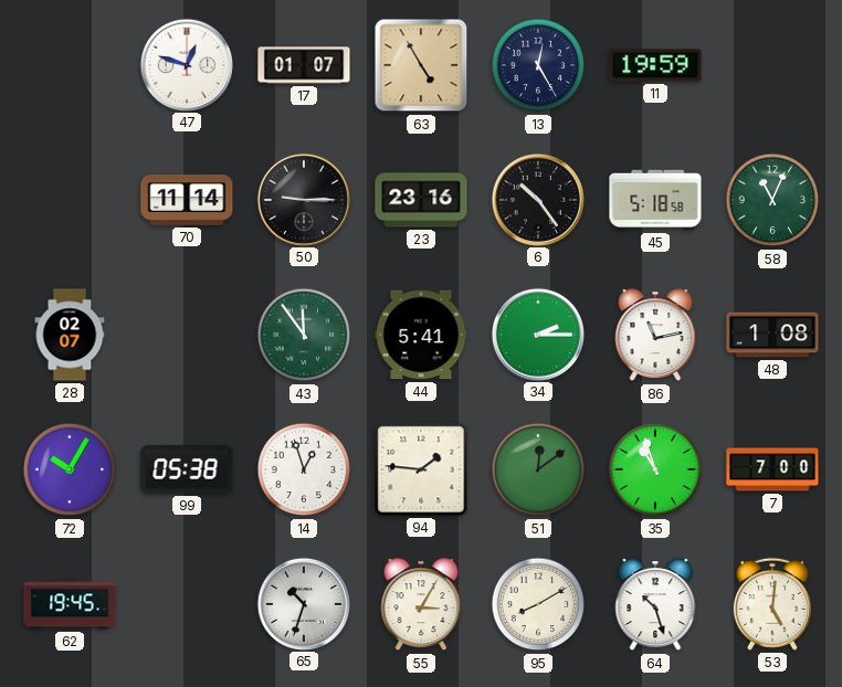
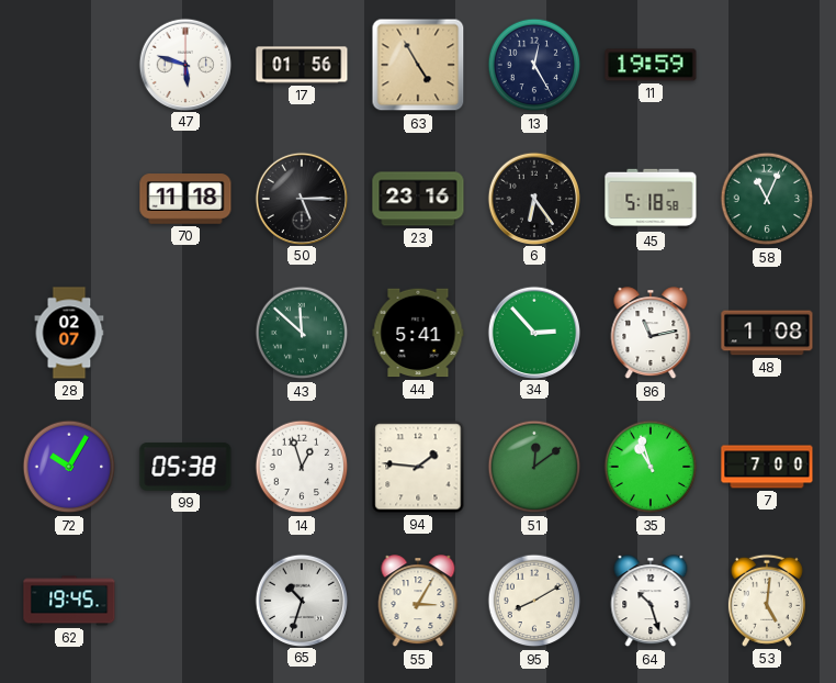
47: 12:48 -> 5:48
17: 01:07 -> 01:56
70: 11:14 -> 11:18
50: 9:15 -> 5:15
6: 10:24 -> 6:24
43: 11:54 -> 11:52
34: 2:15 -> 2:53
